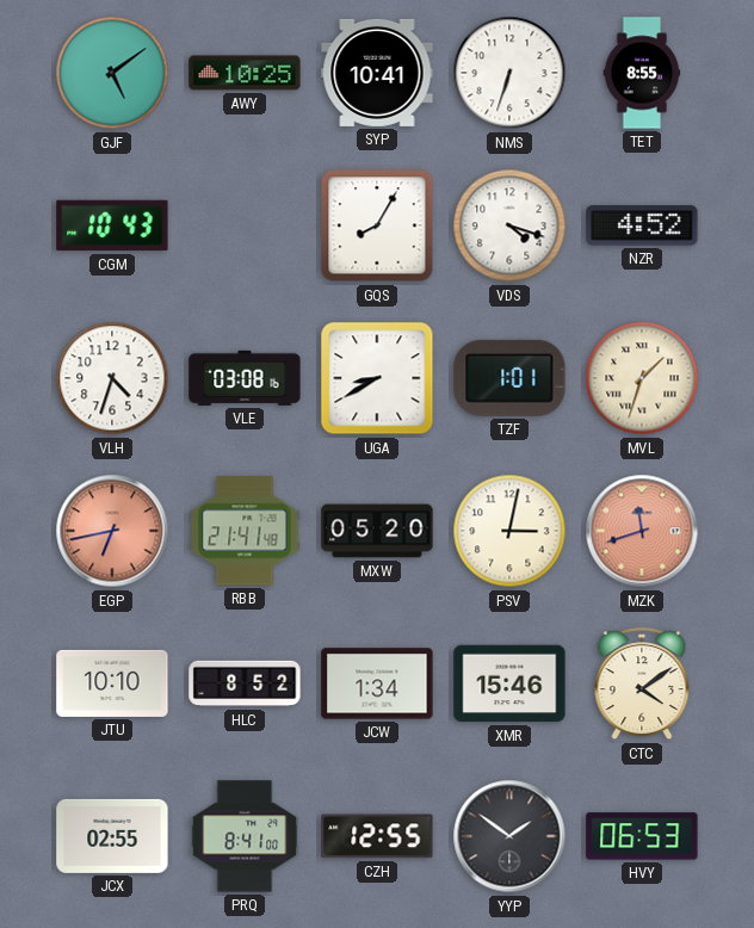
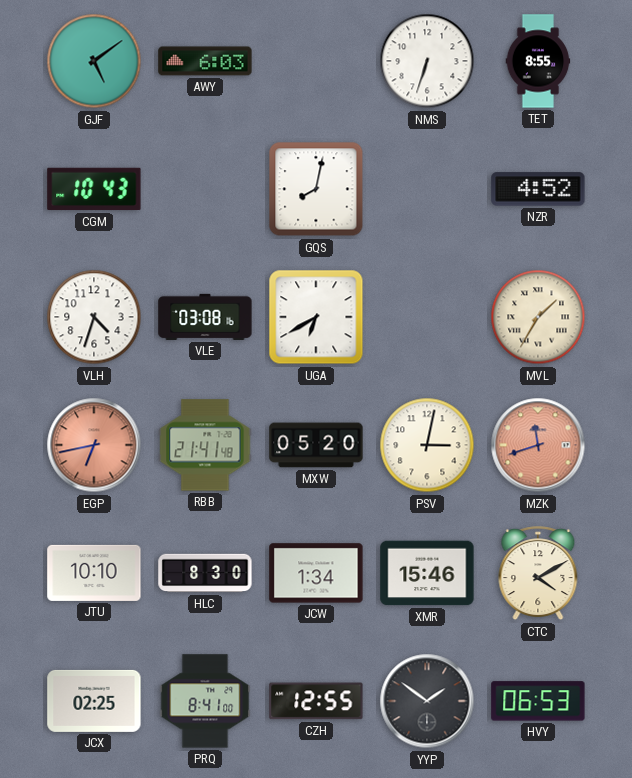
AWY: 10:25 -> 6:03
SYP: 10:41 -> none
GQS: 8:05 -> 8:02
VDS: 4:18 -> none
UGA: 8:40 -> 6:40
TZF: 1:01 -> none
MVL: 1:33 -> 1:35
HLC: 8:52 -> 8:30
CTC: 4:09 -> 4:10
JCX: 02:55 -> 02:25
